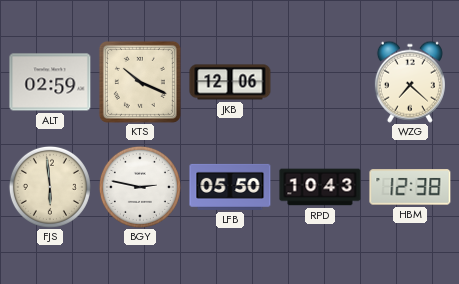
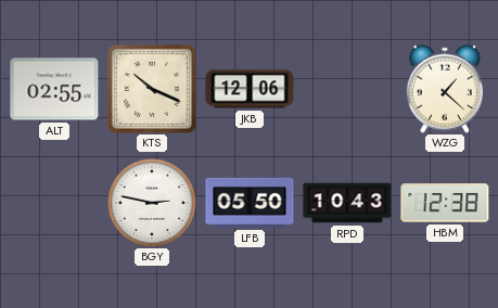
ALT: 02:59 -> 02:55
WZG: 7:22 -> 1:22
FJS: 5:59 -> none
